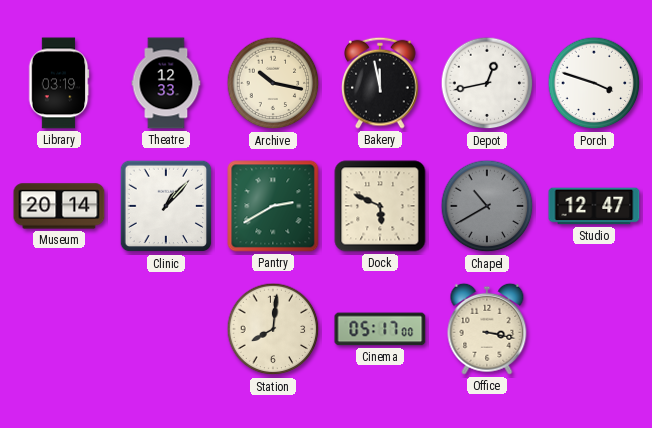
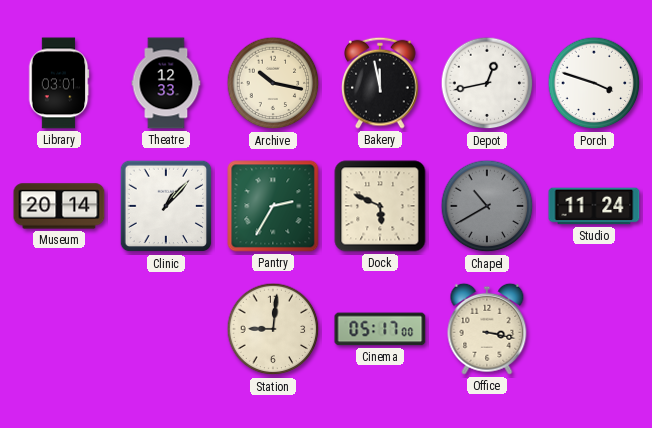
Library: 03:19 -> 03:01
Pantry: 2:40 -> 2:35
Studio: 12:47 -> 11:24
Station: 8:01 -> 9:01
